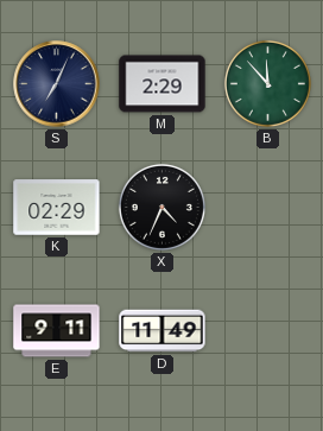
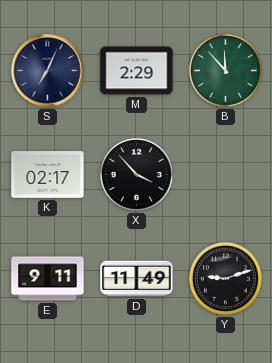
K: 02:29 -> 02:17
X: 4:34 -> 3:53
Y: none -> 9:12
